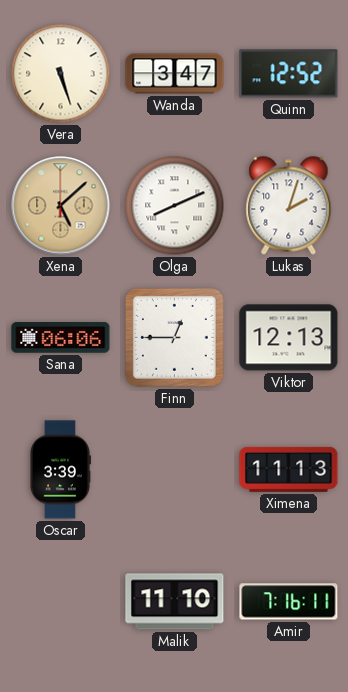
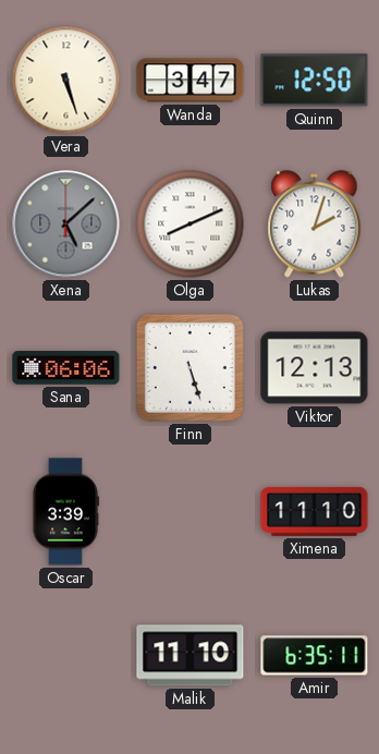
Quinn: 12:52 -> 12:50
Xena dial: champagne -> grey
Finn: 12:45 -> 5:27
Ximena: 11:13 -> 11:10
Amir: 7:16 -> 6:35
